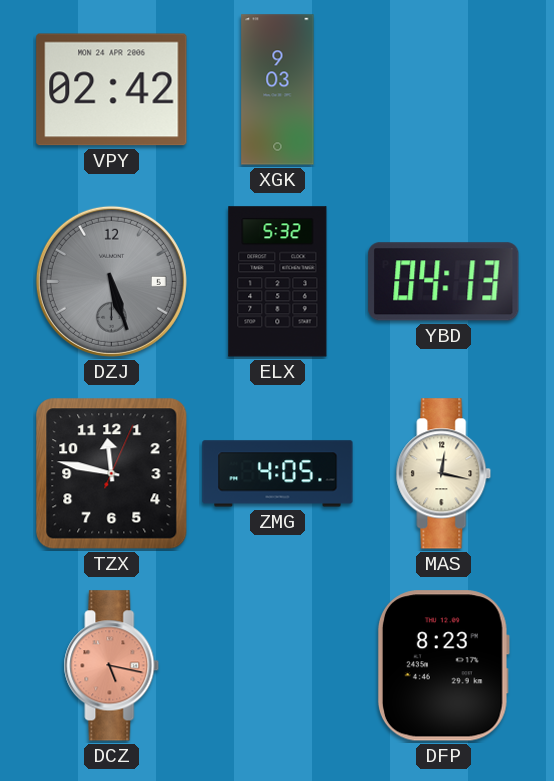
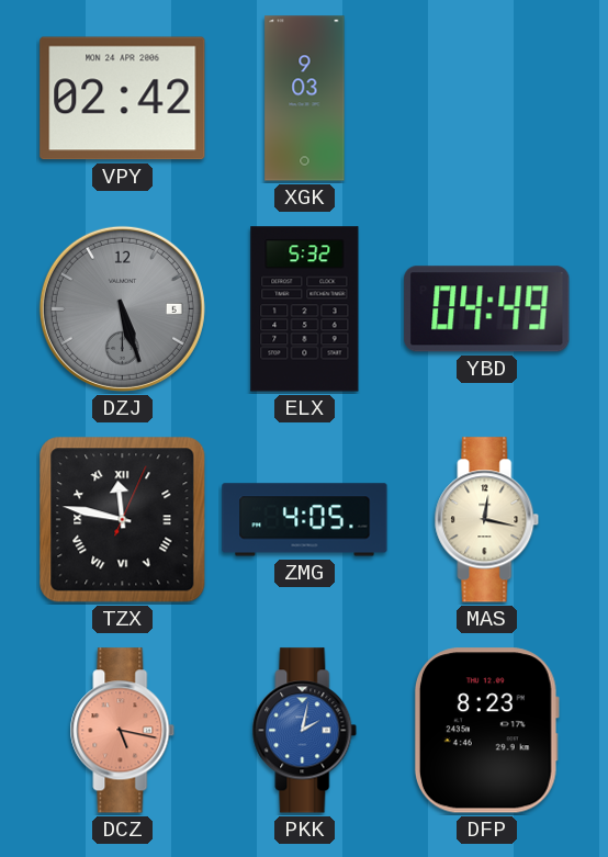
YBD: 04:13 -> 04:49
TZX numerals: Arabic -> Roman
PKK: none -> 2:02
